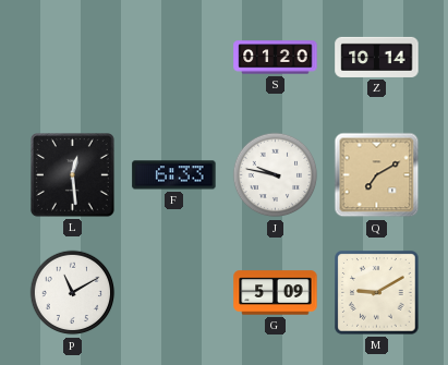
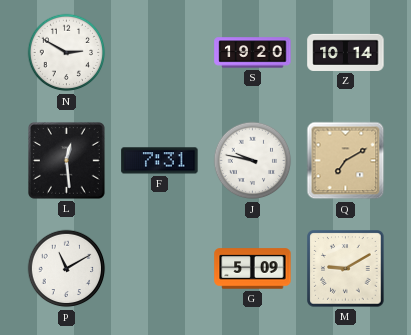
N: none -> 2:50
S: 01:20 -> 19:20
F: 6:33 -> 7:31
